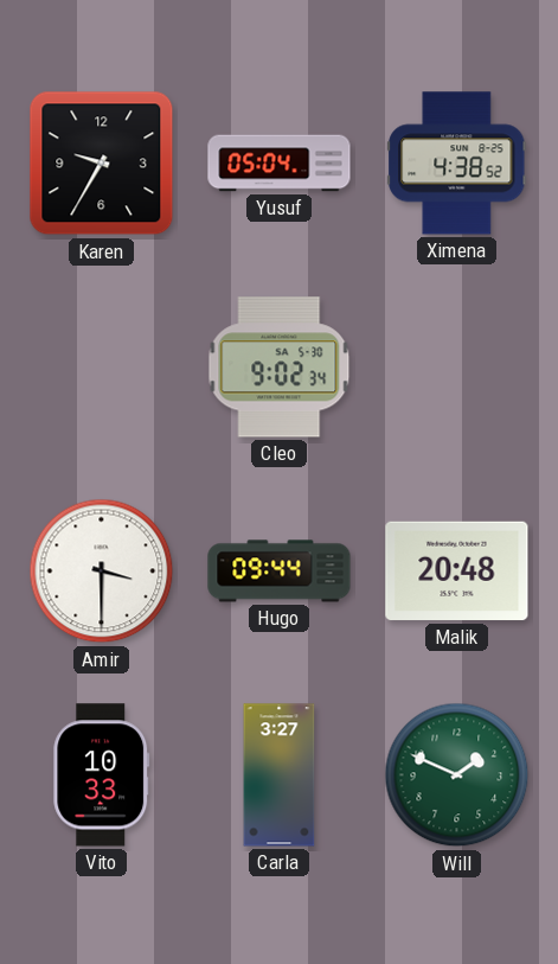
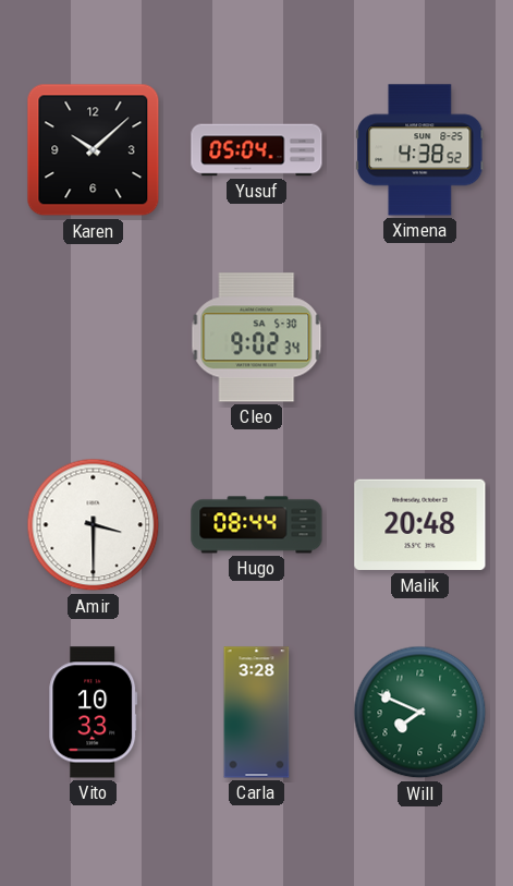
Karen: 9:35 -> 10:08
Hugo: 09:44 -> 08:44
Carla: 3:27 -> 3:28
Will: 1:49 -> 7:49
